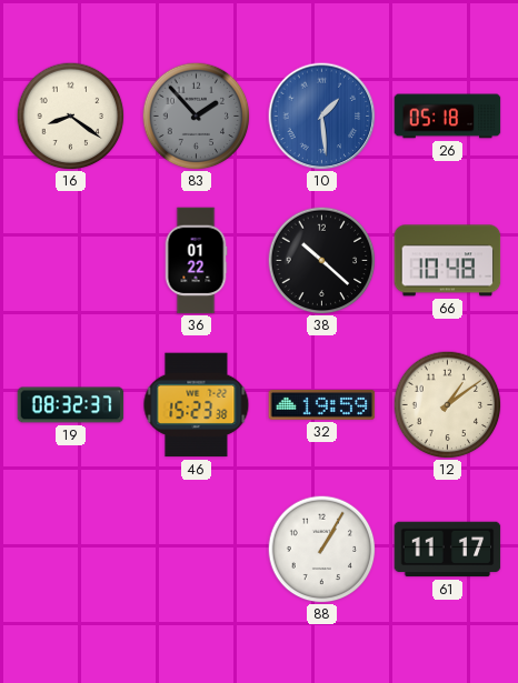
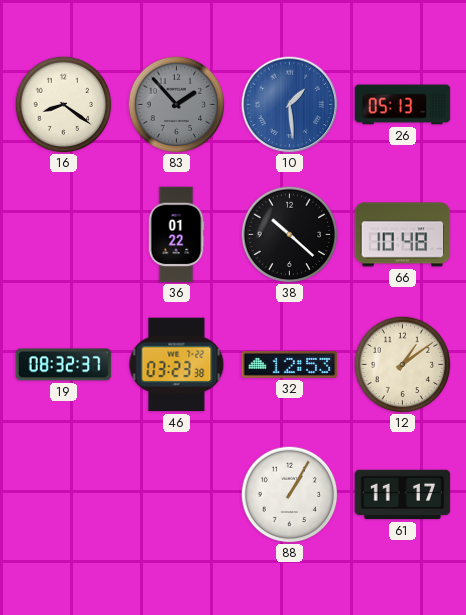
26: 05:18 -> 05:13
46: 15:23 -> 03:23
32: 19:59 -> 12:53
